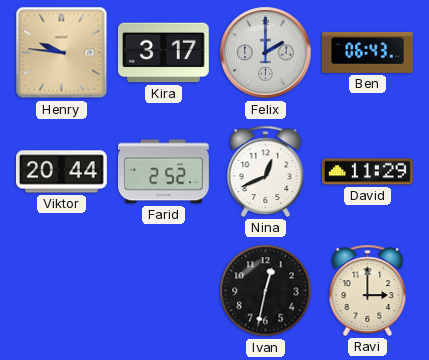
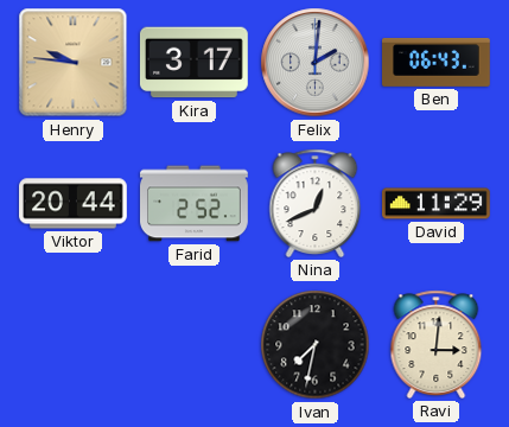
Felix: 2:00 -> 2:01
Ivan: 12:32 -> 7:32
Ravi: 3:00 -> 3:01
